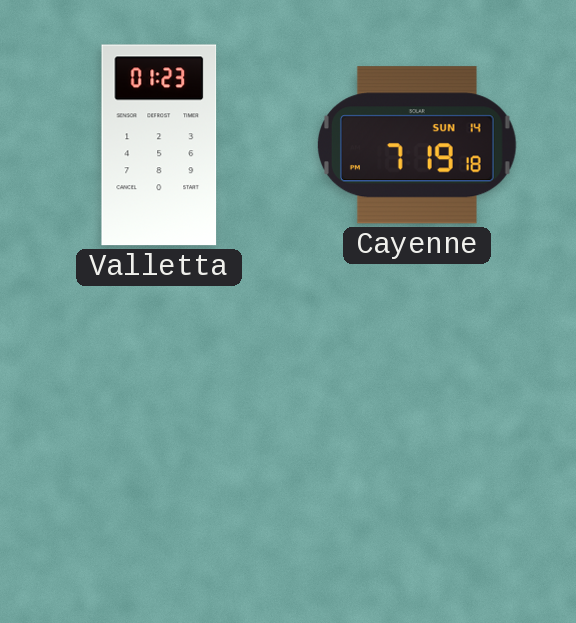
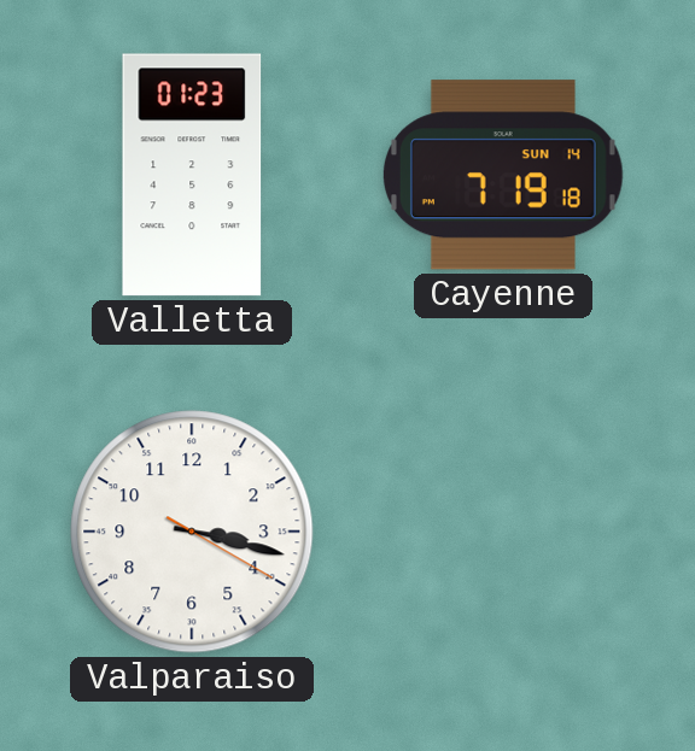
Valparaiso: none -> 3:17
